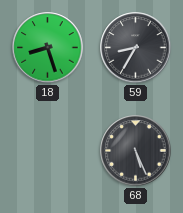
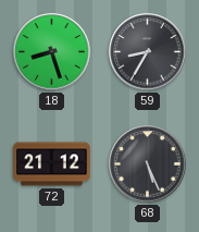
72: none -> 21:12
